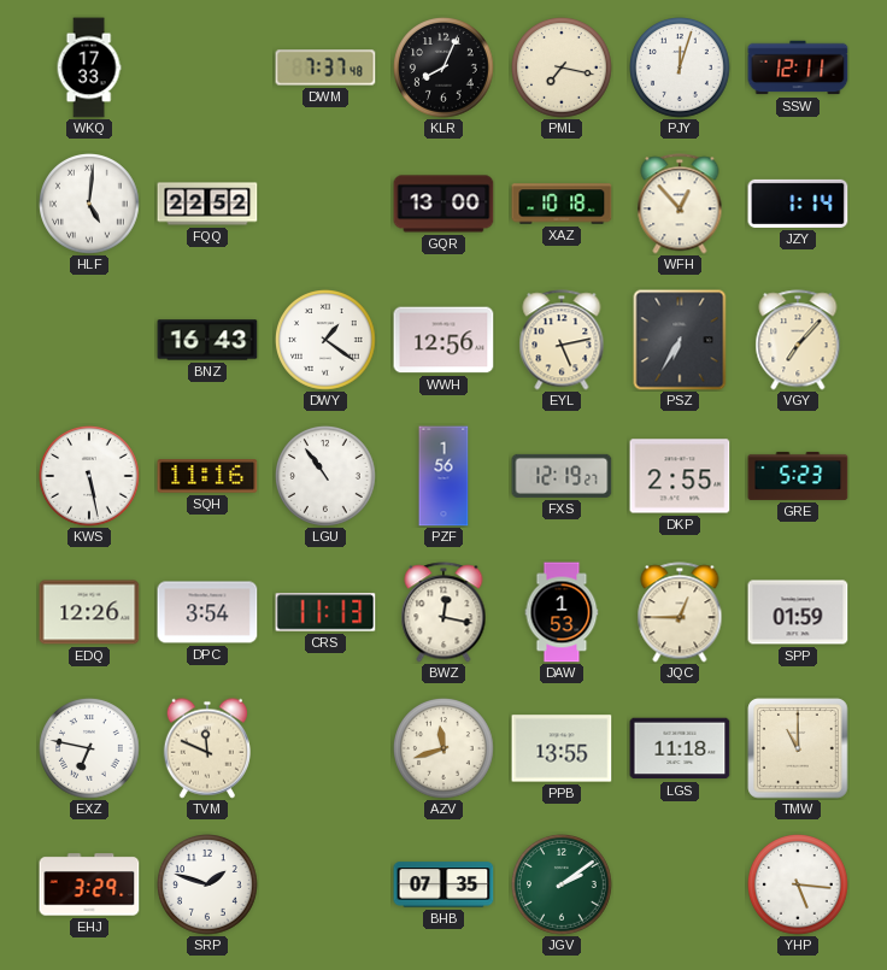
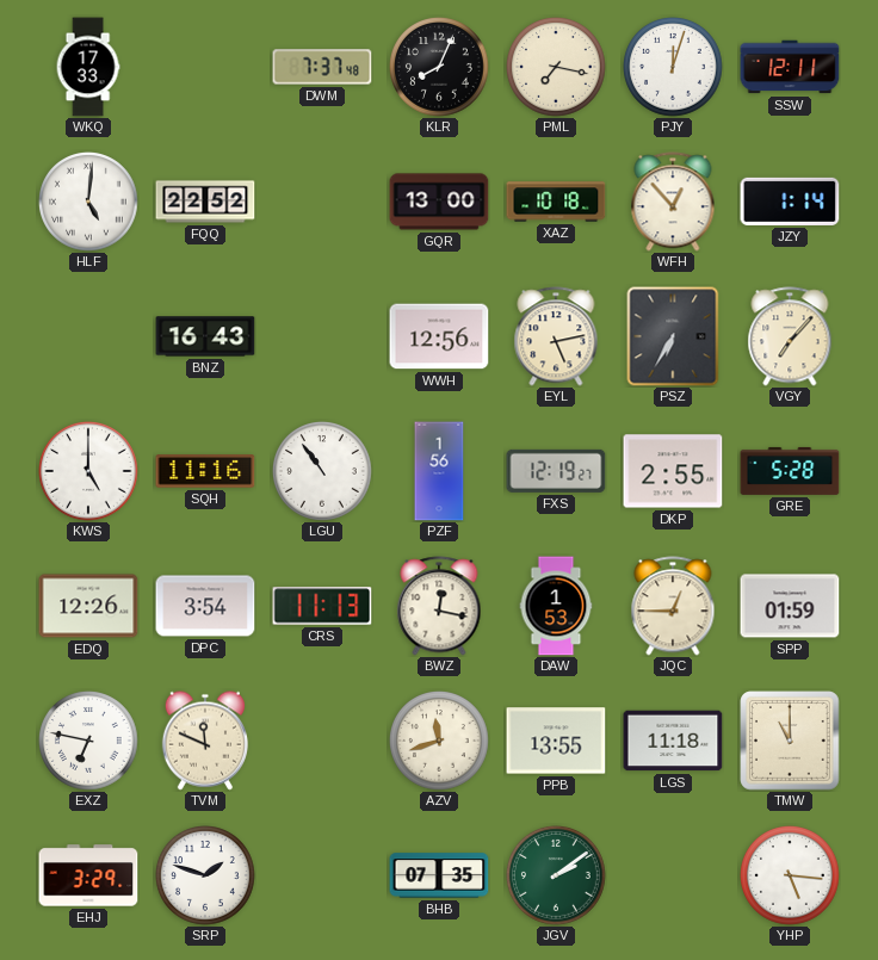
DWY: 1:21 -> none
KWS: 5:28 -> 5:00
GRE: 5:23 -> 5:28
